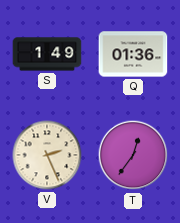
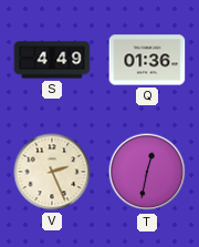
S: 1:49 -> 4:49
T: 12:36 -> 12:32
